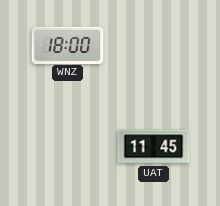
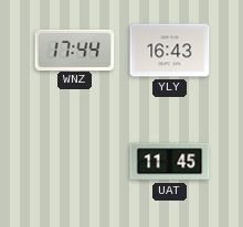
WNZ: 18:00 -> 17:44
YLY: none -> 16:43
